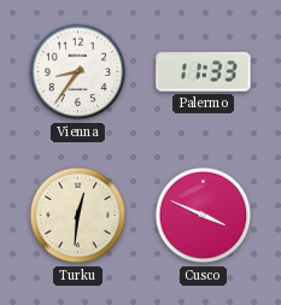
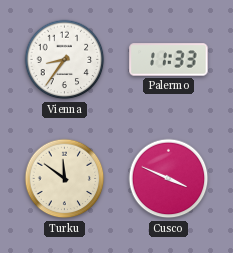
Turku: 12:31 -> 11:51
